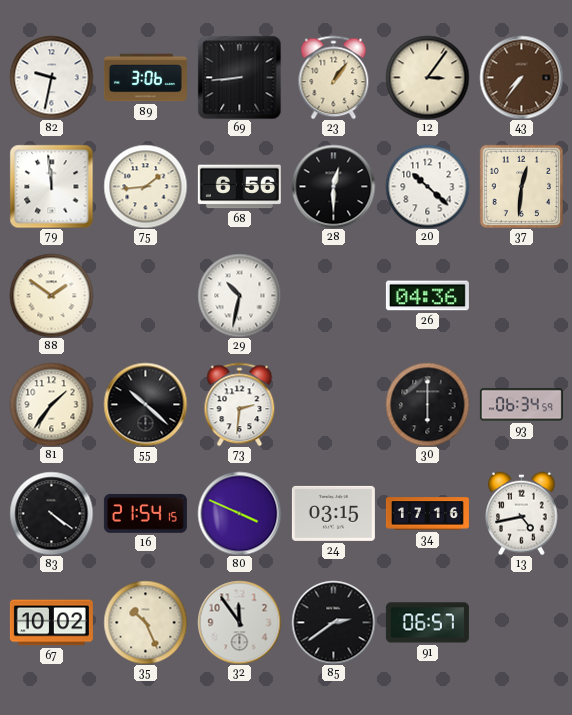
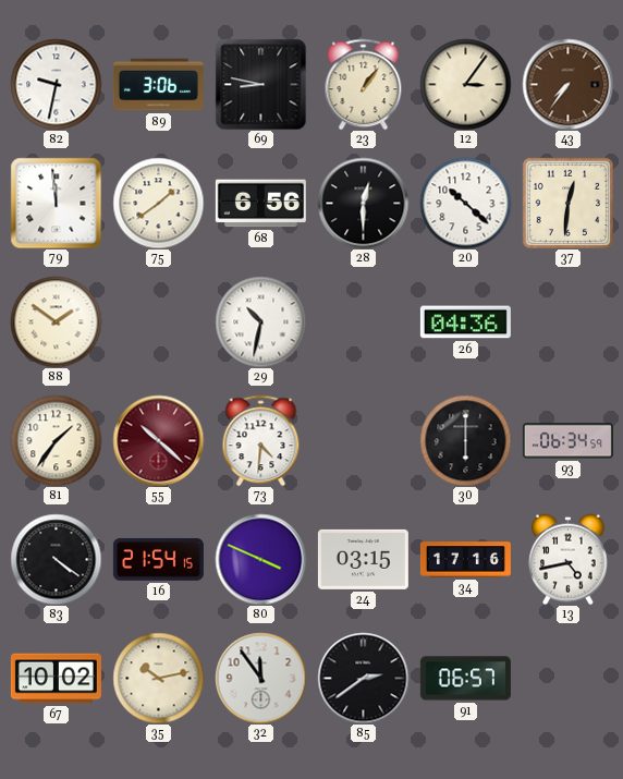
69: 8:44 -> 8:47
75: 1:44 -> 1:39
55 dial: black -> burgundy
73: 2:31 -> 4:31
35: 10:26 -> 10:13
